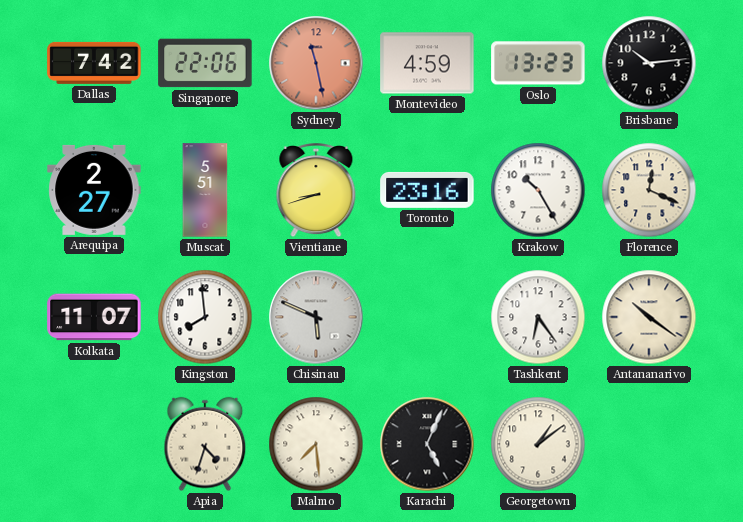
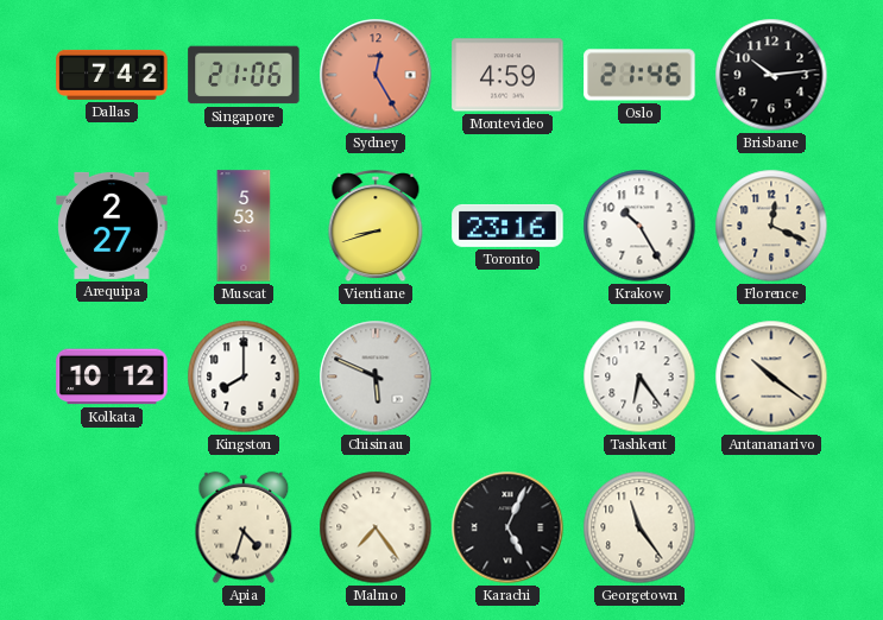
Singapore: 22:06 -> 21:06
Sydney: 11:28 -> 12:25
Oslo: 13:23 -> 21:46
Muscat: 5:51 -> 5:53
Kolkata: 11:07 -> 10:12
Kingston: 7:59 -> 8:00
Malmo: 7:29 -> 7:24
Georgetown: 1:09 -> 11:24
